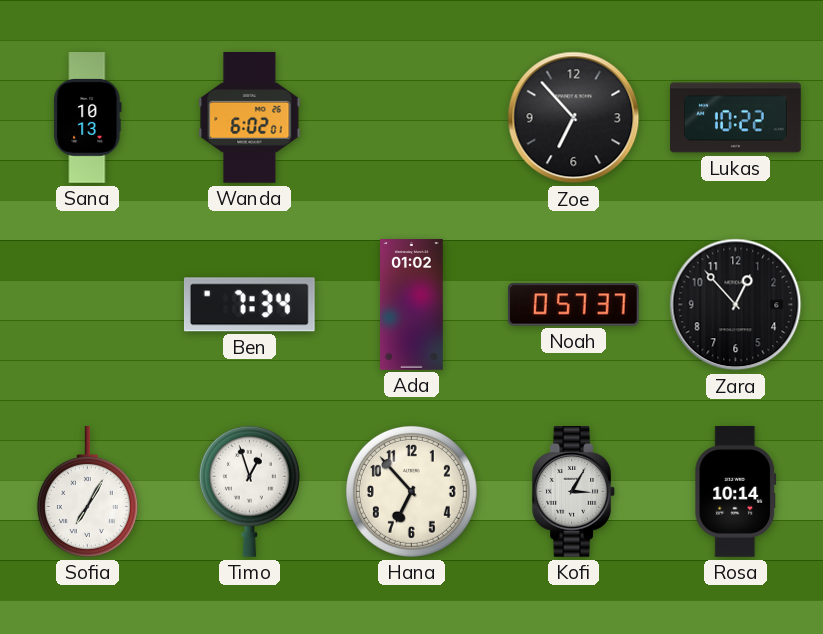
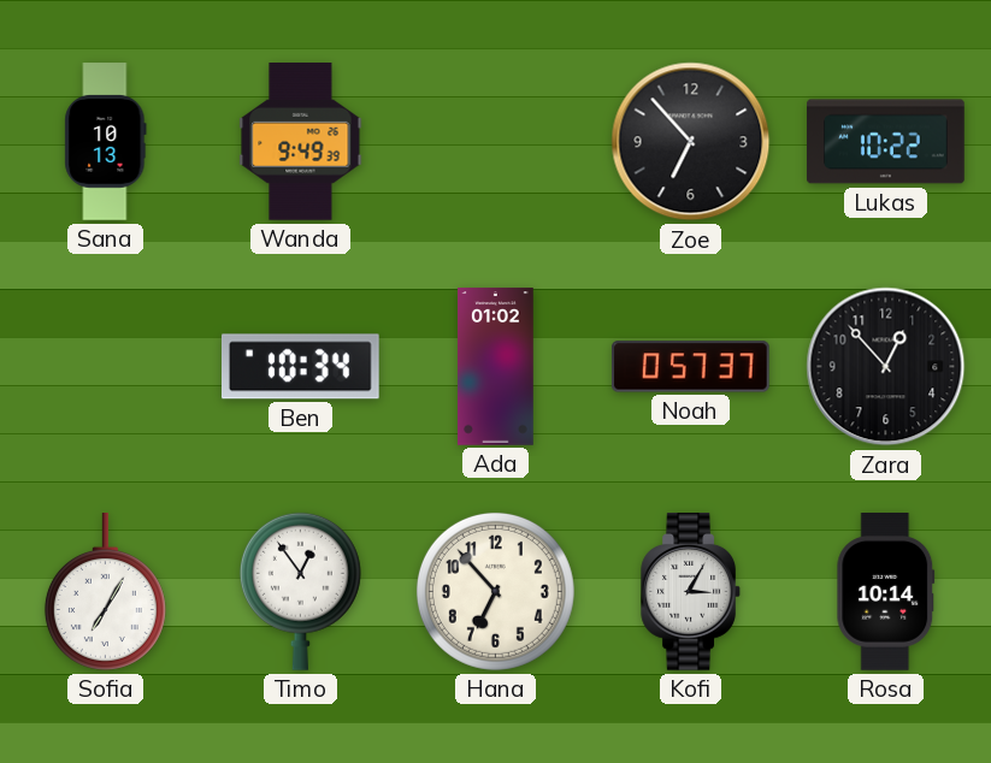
Wanda: 6:02 -> 9:49
Ben: 7:34 -> 10:34
Timo: 12:57 -> 12:54
